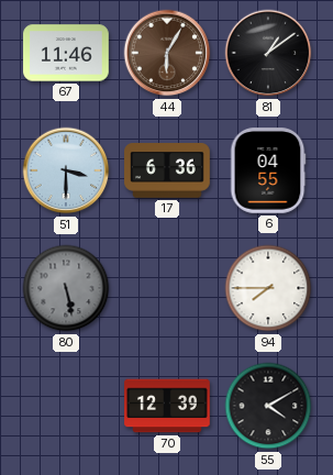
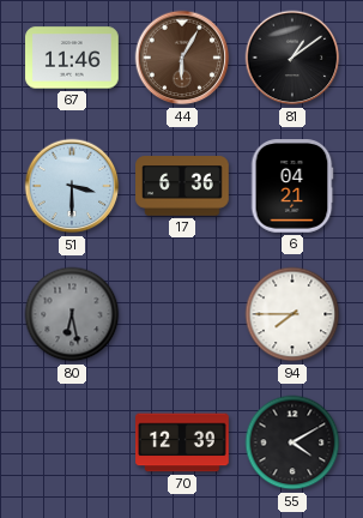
6: 04:55 -> 04:21
80: 5:28 -> 6:28
